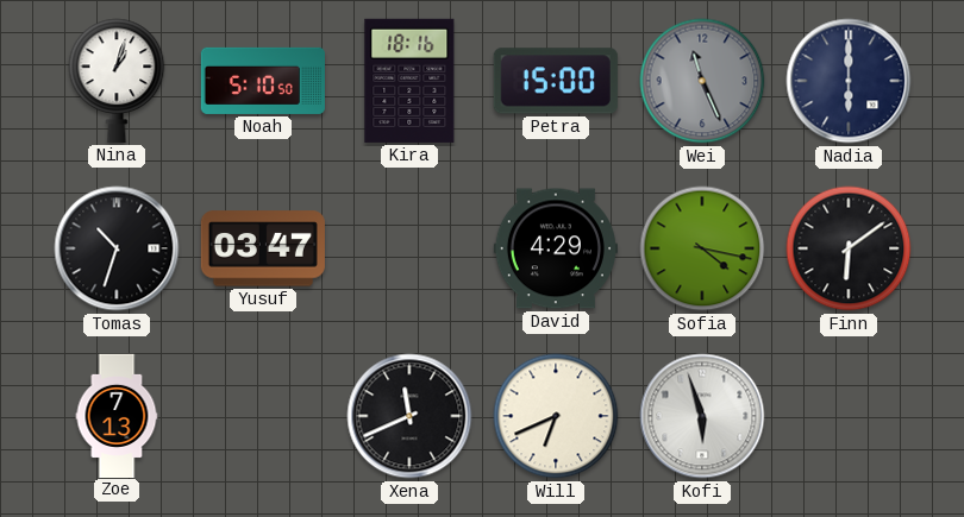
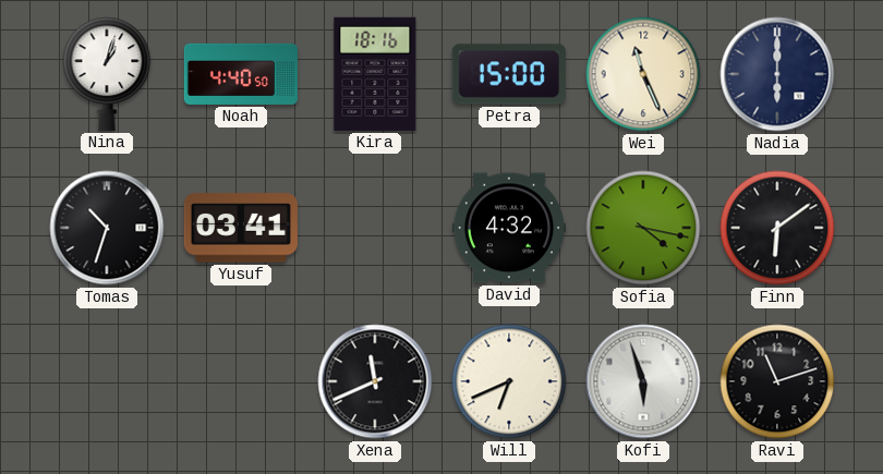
Noah: 5:10 -> 4:40
Wei dial: grey -> cream
Yusuf: 03:47 -> 03:41
David: 4:29 -> 4:32
Zoe: 7:13 -> none
Ravi: none -> 11:12
